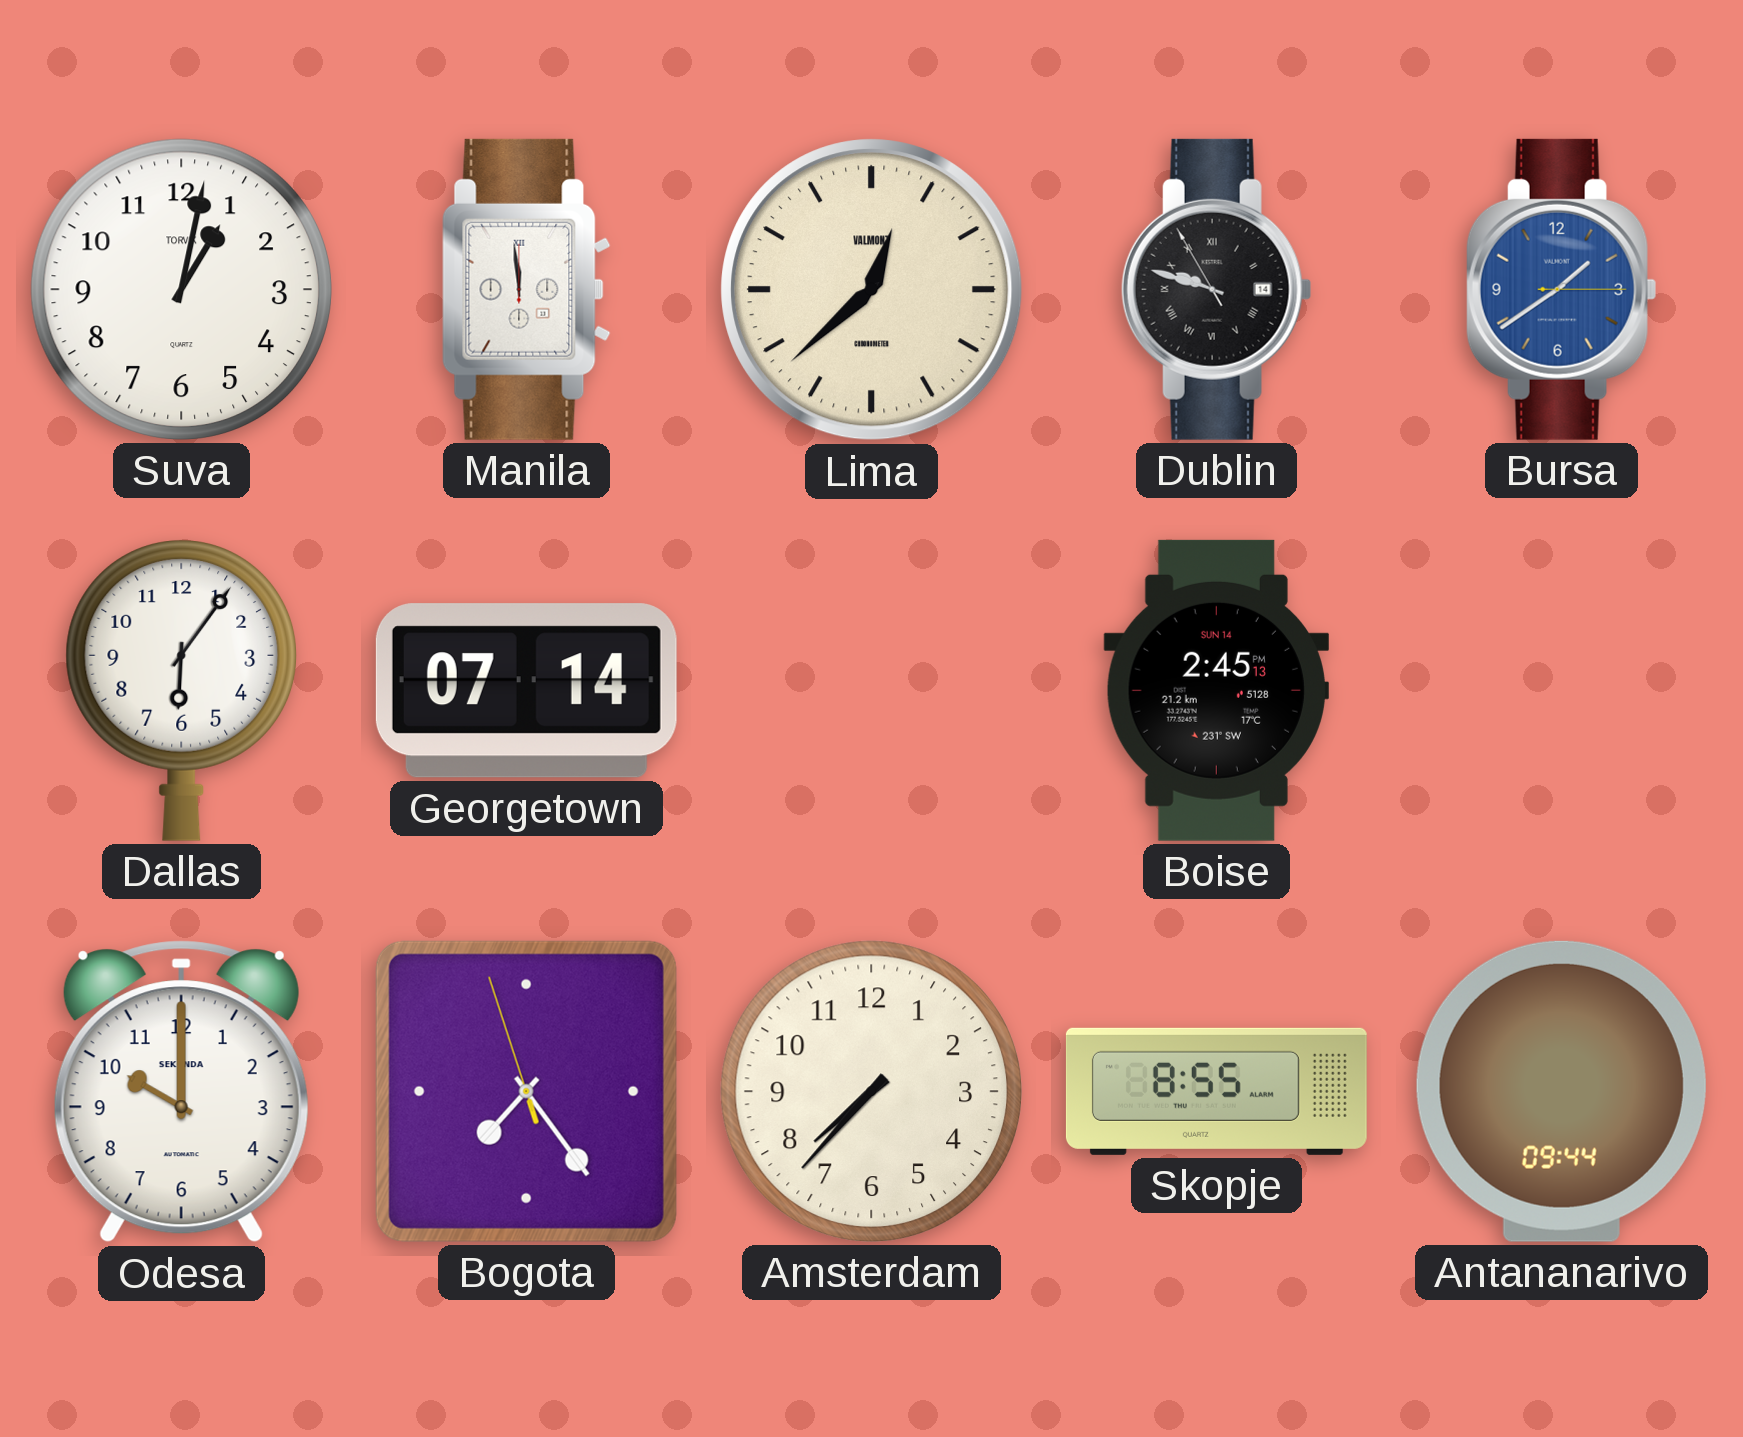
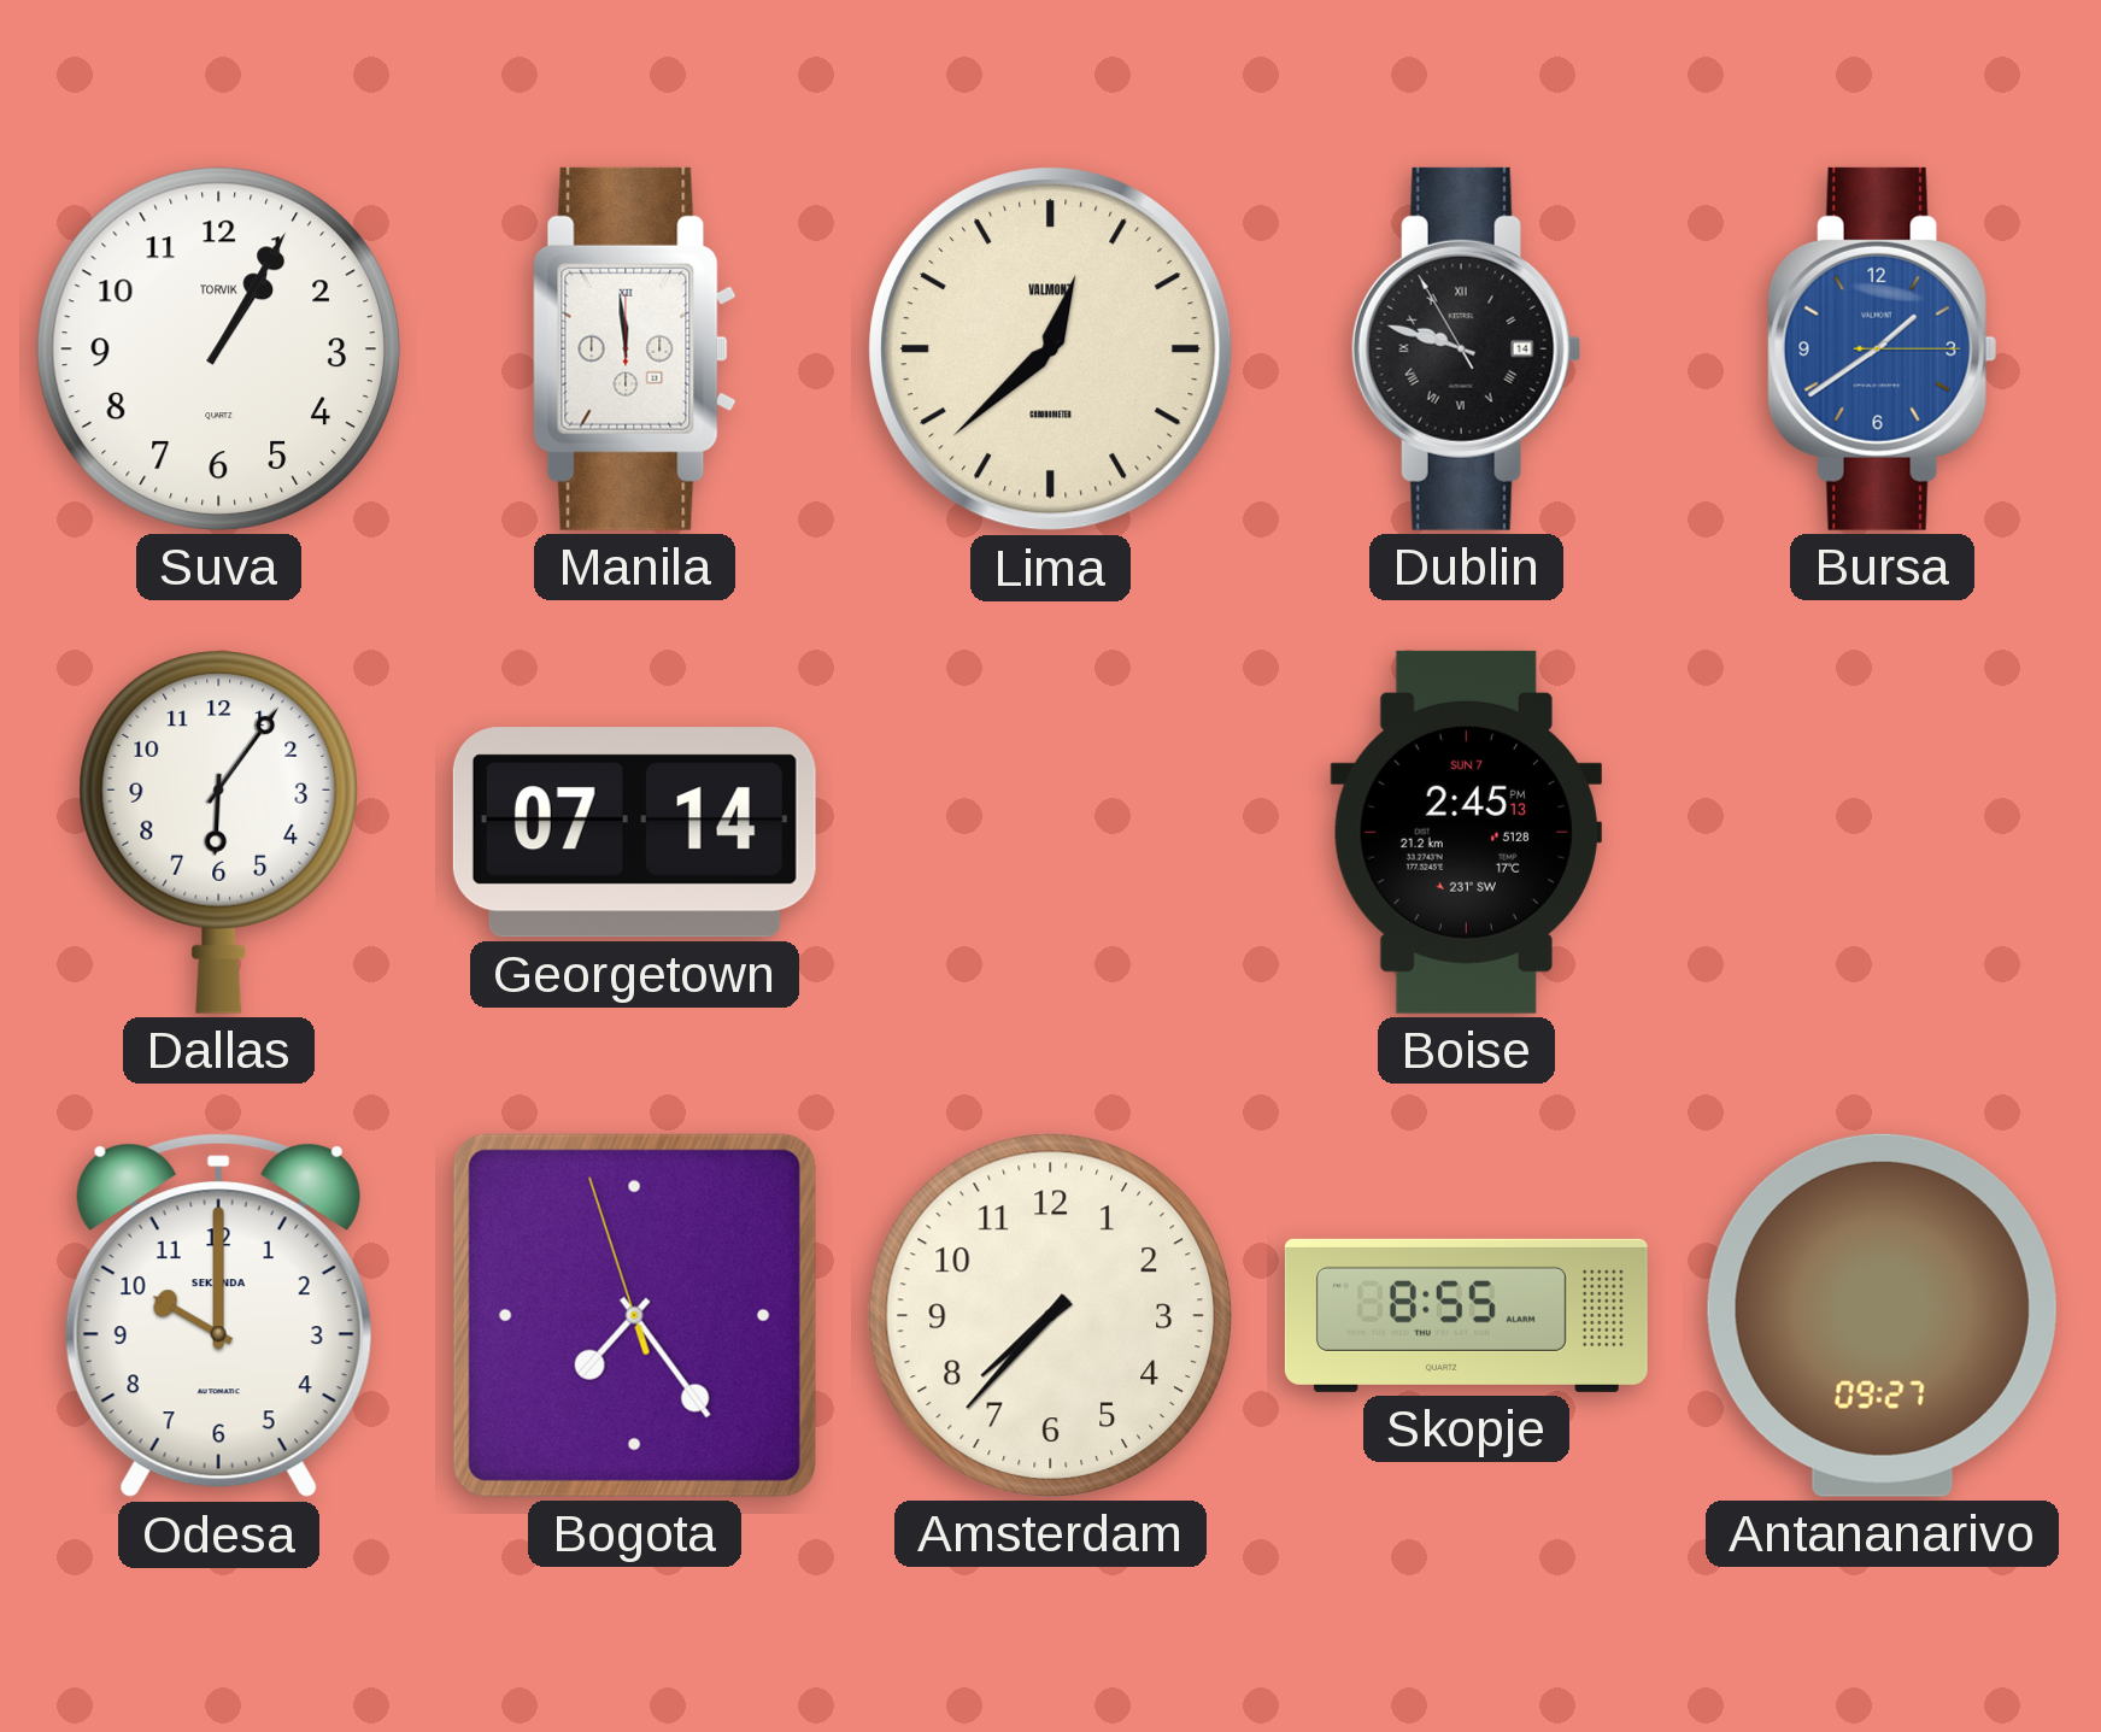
Suva: 1:02 -> 1:05
Boise date: SUN 14 -> SUN 7
Antananarivo: 09:44 -> 09:27
